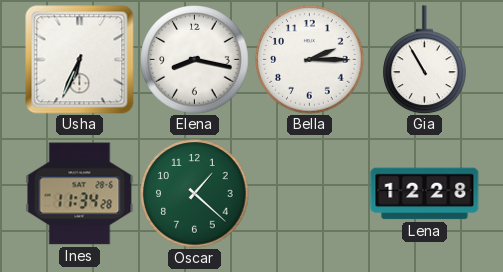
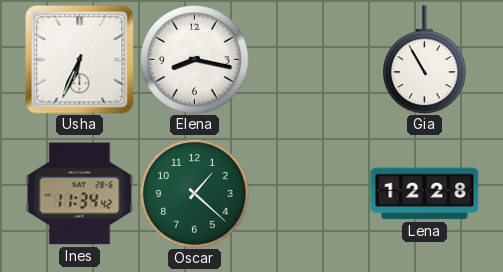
Bella: 2:15 -> none
Ines: 11:34:28 -> 11:34:42
